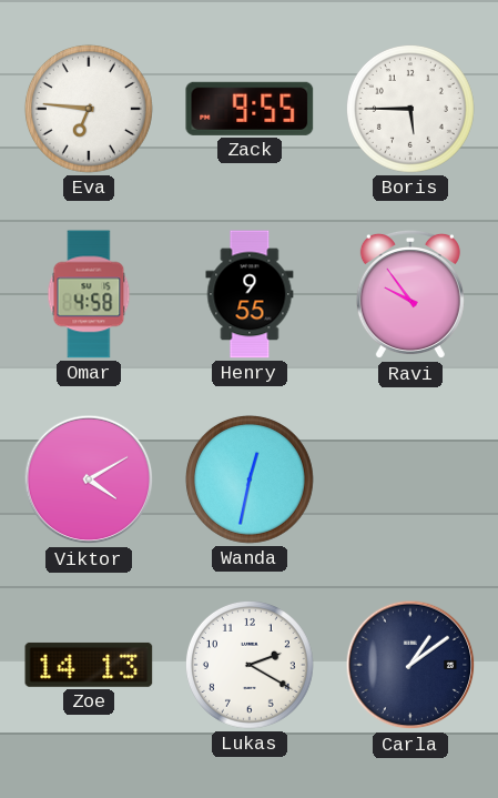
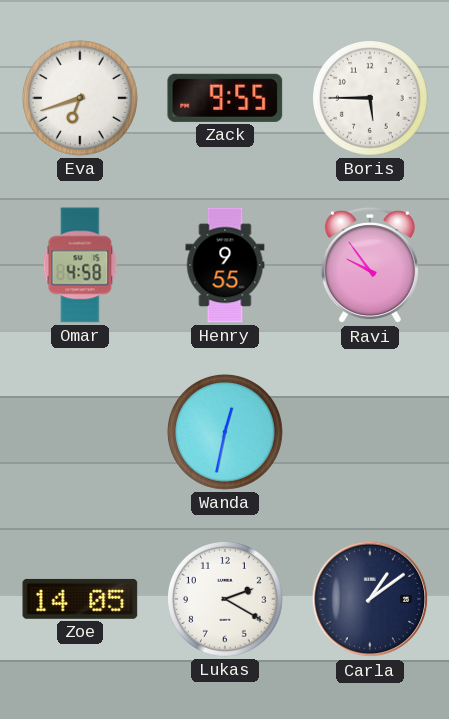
Eva: 6:46 -> 6:42
Viktor: 4:10 -> none
Zoe: 14:13 -> 14:05
